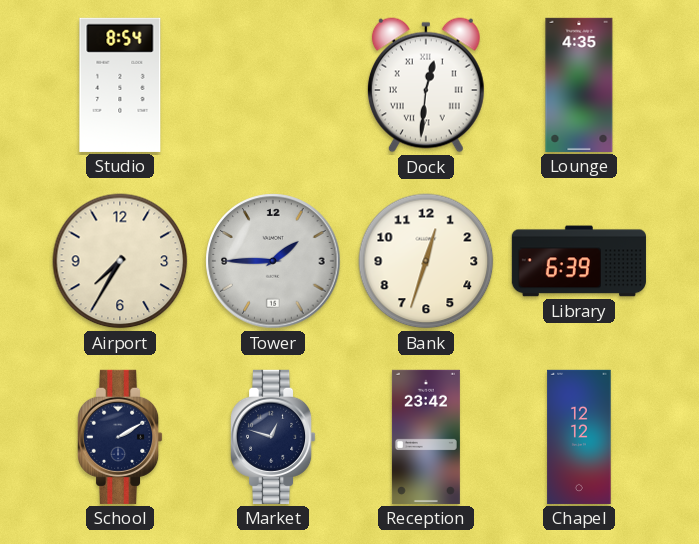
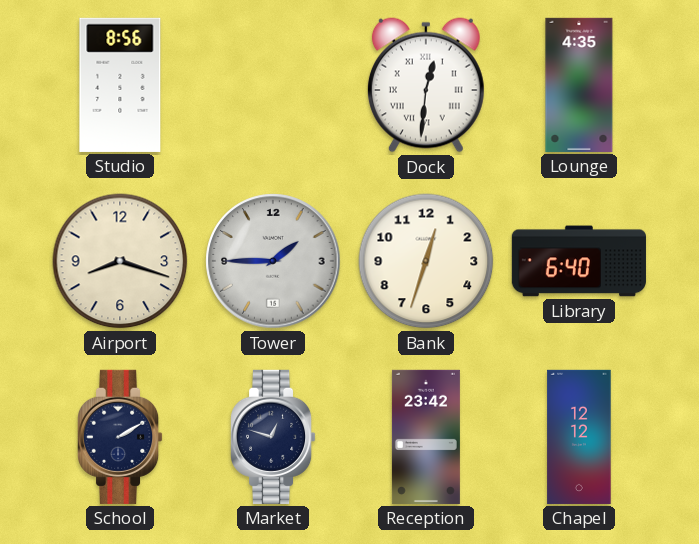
Studio: 8:54 -> 8:56
Airport: 7:35 -> 8:18
Library: 6:39 -> 6:40
